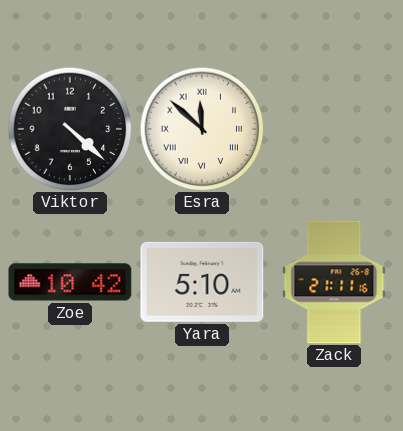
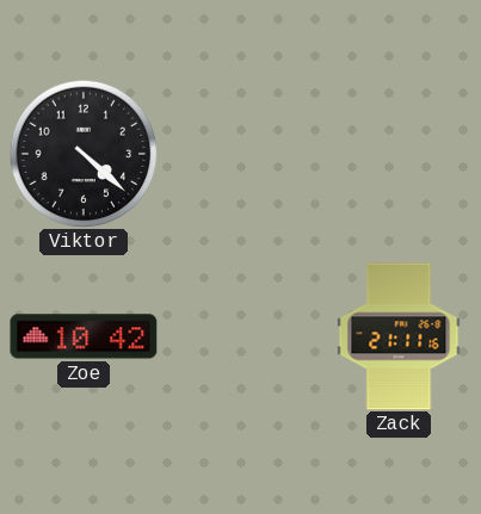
Esra: 11:52 -> none
Yara: 5:10 -> none
